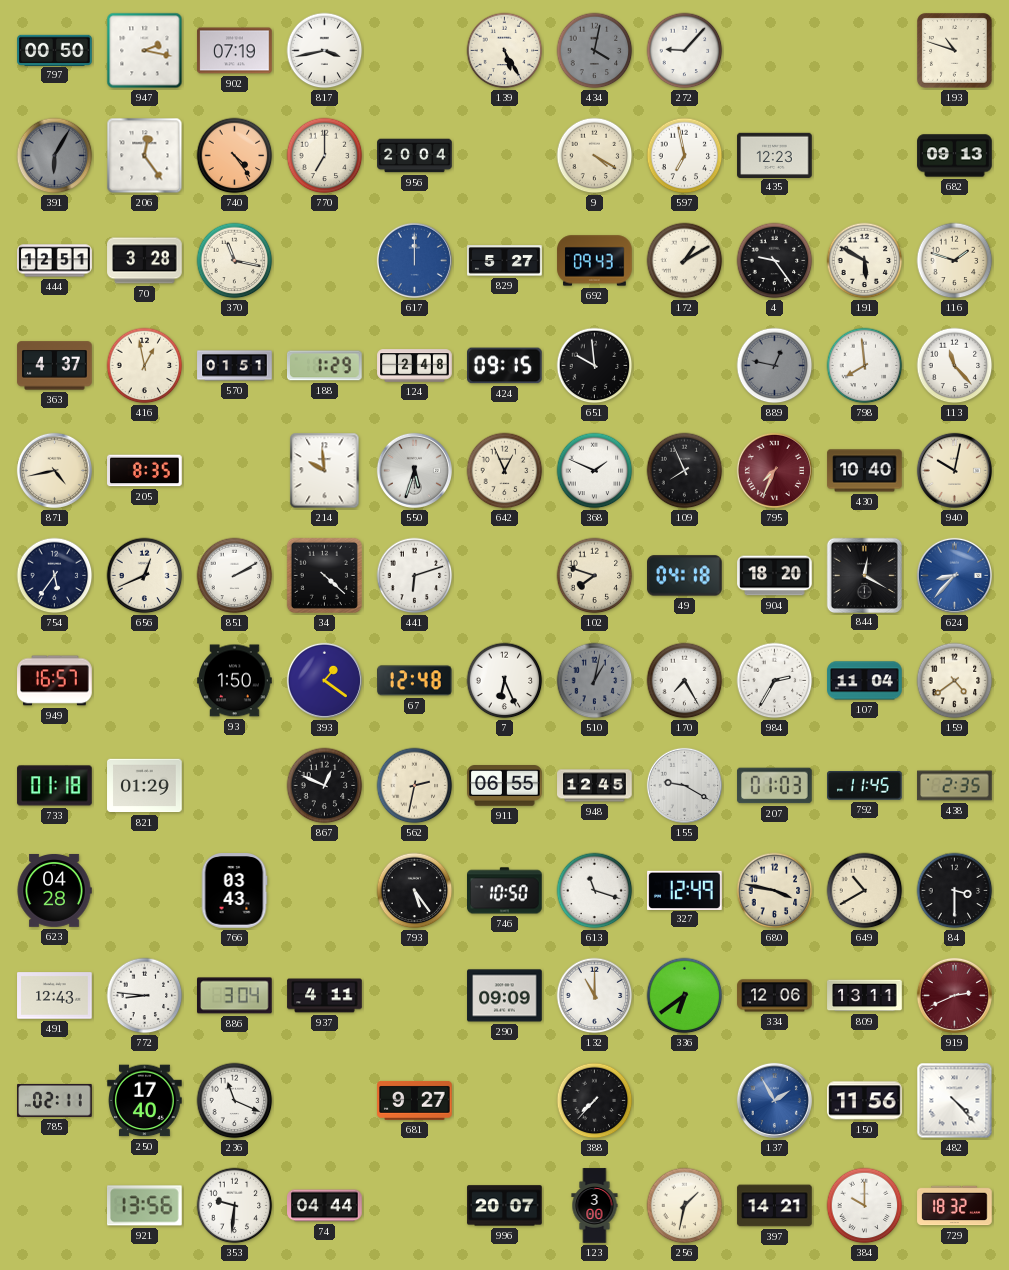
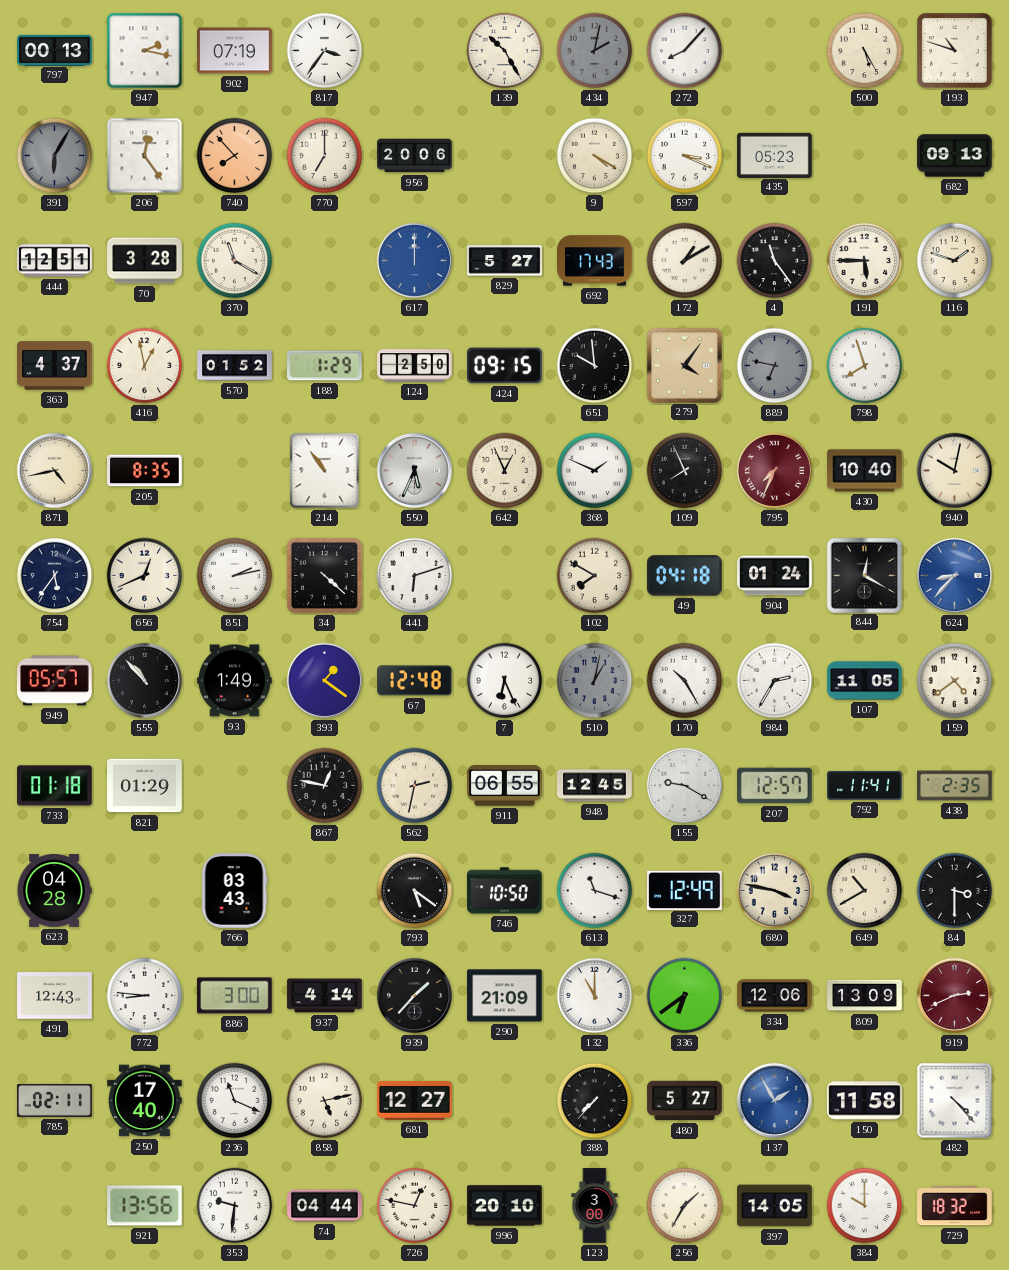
797: 00:50 -> 00:13
817: 3:43 -> 3:36
139: 5:25 -> 10:25
434: 4:02 -> 2:02
272: 9:07 -> 8:07
500: none -> 5:25
740: 4:24 -> 7:53
956: 20:04 -> 20:06
597: 6:58 -> 3:19
435: 12:23 -> 05:23
370: 11:17 -> 11:20
692: 09:43 -> 17:43
4: 9:24 -> 11:24
191: 5:50 -> 5:45
570: 01:51 -> 01:52
124: 2:48 -> 2:50
279: none -> 4:06
889: 12:47 -> 6:47
798: 7:59 -> 7:57
113: 11:23 -> none
214: 9:59 -> 10:54
550: 5:33 -> 5:34
851: 2:10 -> 2:13
102: 7:48 -> 7:50
904: 18:20 -> 01:24
949: 16:57 -> 05:57
555: none -> 10:53
93: 1:50 -> 1:49
170: 7:25 -> 10:25
107: 11:04 -> 11:05
867: 12:49 -> 12:47
207: 01:03 -> 12:57
792: 11:45 -> 11:41
793: 5:24 -> 5:21
886: 3:04 -> 3:00
937: 4:11 -> 4:14
939: none -> 1:37
290: 09:09 -> 21:09
809: 13:11 -> 13:09
858: none -> 5:13
681: 9:27 -> 12:27
480: none -> 5:27
150: 11:56 -> 11:58
726: none -> 12:47
996: 20:07 -> 20:10
256: 1:32 -> 1:35
397: 14:21 -> 14:05
